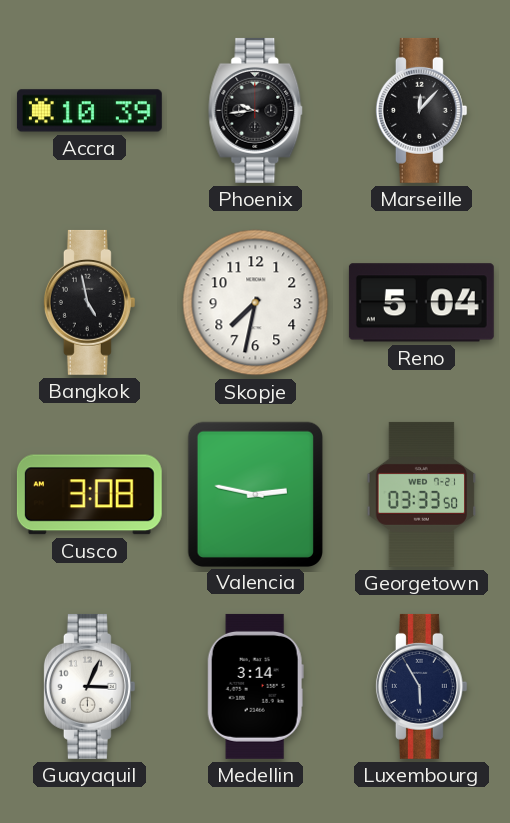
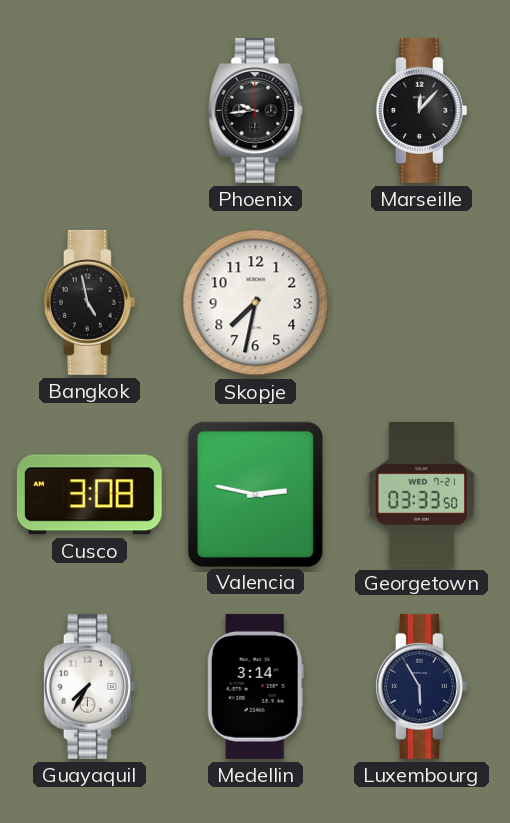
Accra: 10:39 -> none
Reno: 5:04 -> none
Guayaquil: 3:04 -> 7:35
